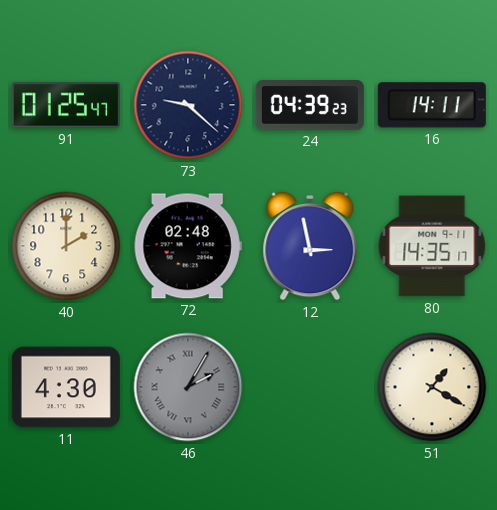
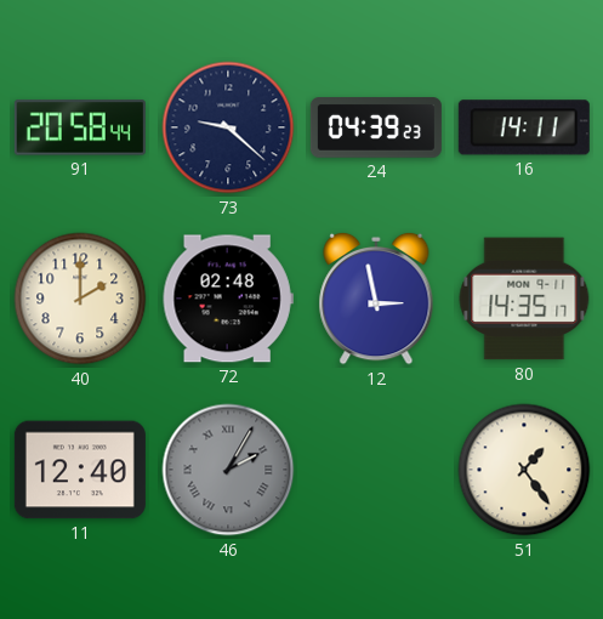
91: 01:25 -> 20:58
11: 4:30 -> 12:40
51: 1:20 -> 1:24
